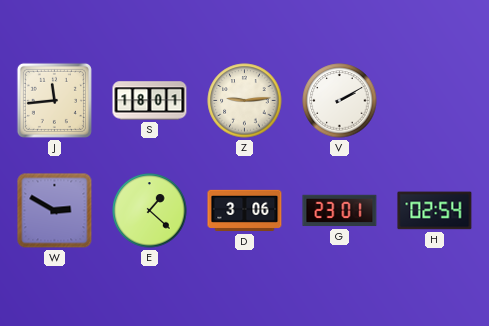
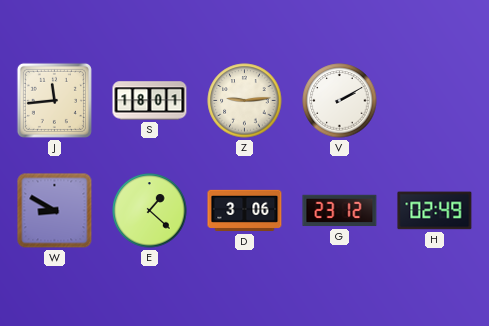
W: 2:50 -> 8:50
G: 23:01 -> 23:12
H: 02:54 -> 02:49
